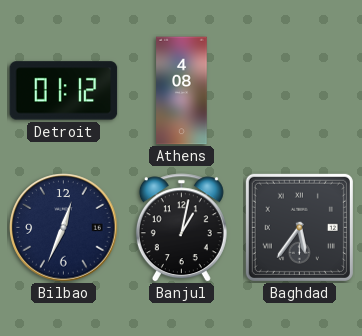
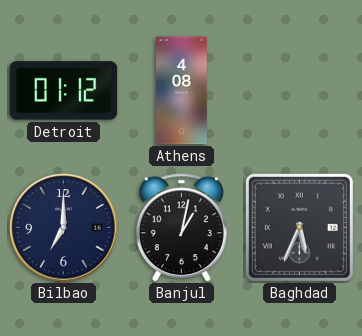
Bilbao: 12:34 -> 7:00
Baghdad: 5:36 -> 5:34
